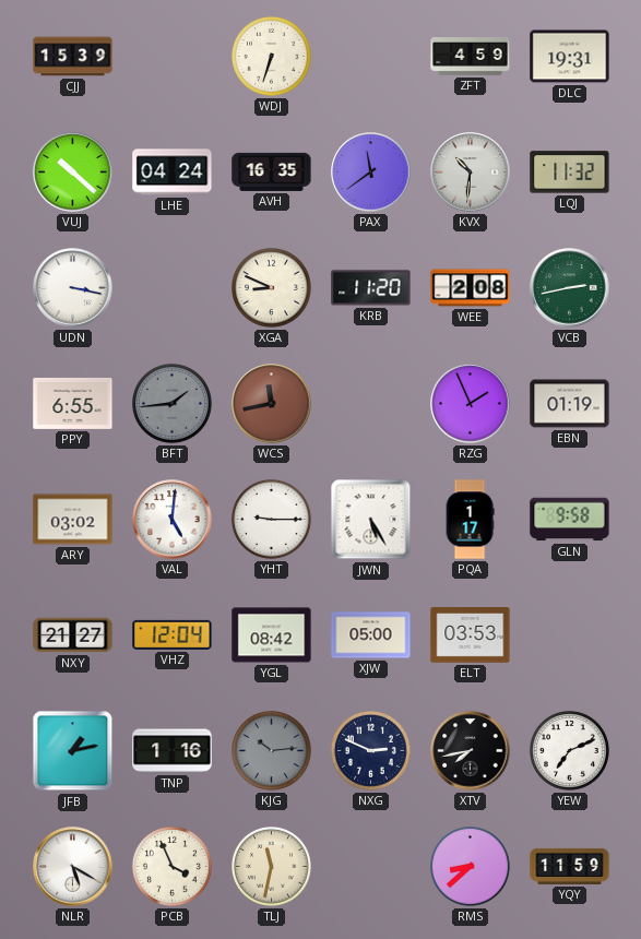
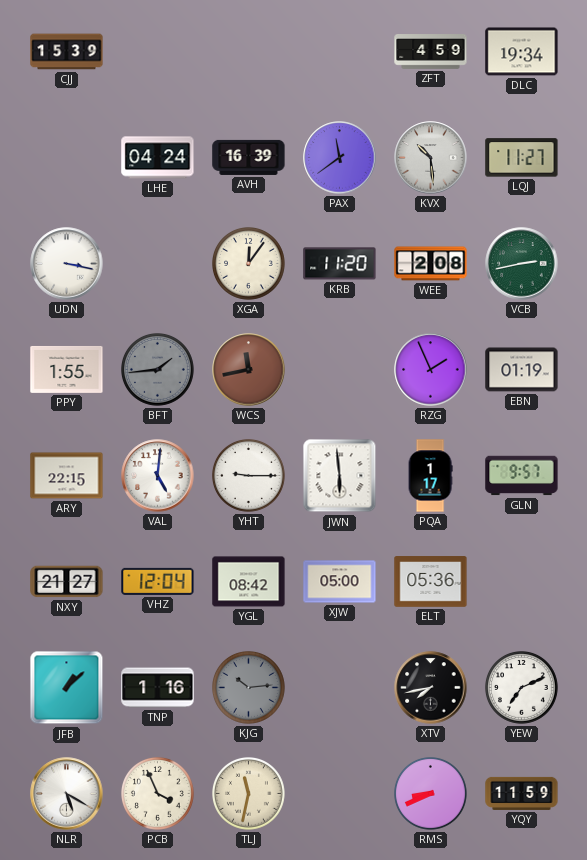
WDJ: 6:33 -> none
DLC: 19:31 -> 19:34
VUJ: 10:22 -> none
AVH: 16:35 -> 16:39
KVX: 10:31 -> 10:29
LQJ: 11:32 -> 11:27
XGA: 8:49 -> 12:06
PPY: 6:55 -> 1:55
ARY: 03:02 -> 22:15
JWN: 5:25 -> 5:59
GLN: 9:58 -> 9:57
ELT: 03:53 -> 05:36
JFB: 1:13 -> 1:08
NXG: 2:49 -> none
RMS: 8:38 -> 8:41
